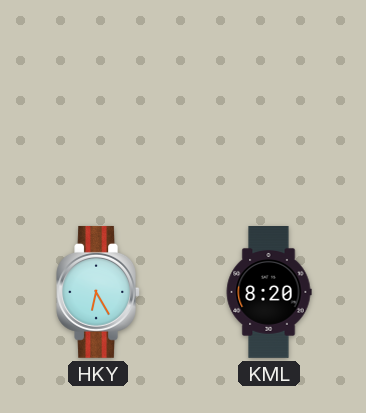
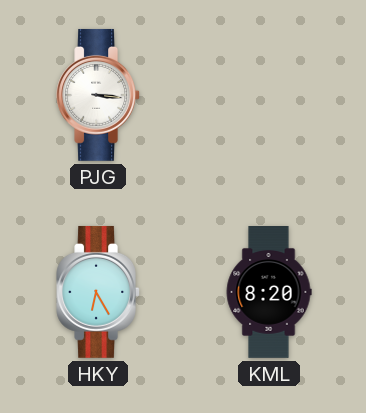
PJG: none -> 3:16
